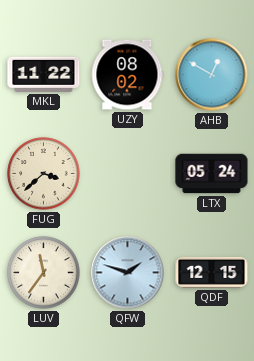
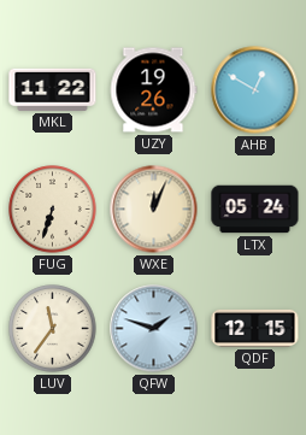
UZY: 08:02 -> 19:26
FUG: 3:38 -> 6:33
WXE: none -> 12:04
